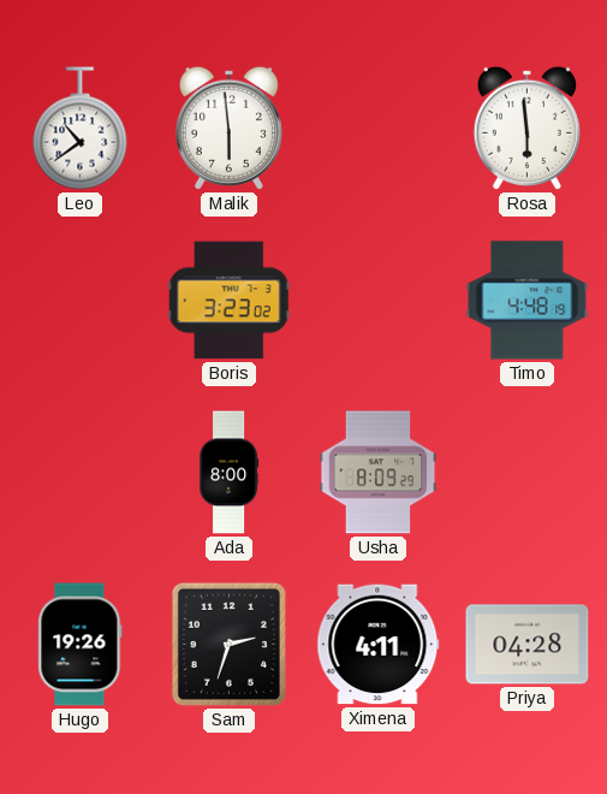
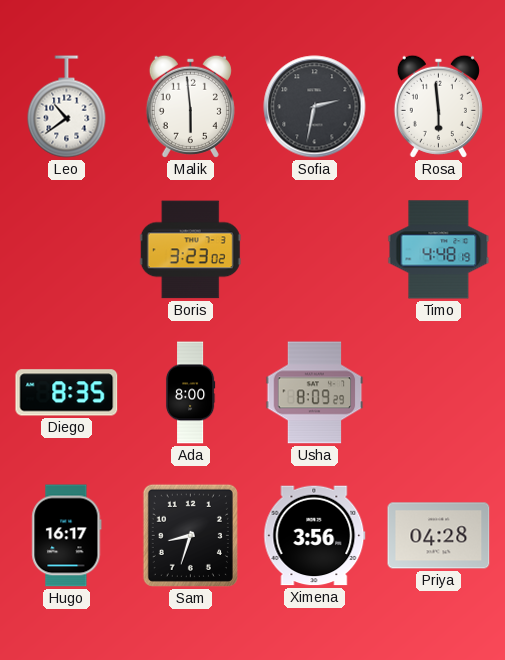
Sofia: none -> 2:32
Diego: none -> 8:35
Hugo: 19:26 -> 16:17
Sam: 2:33 -> 8:33
Ximena: 4:11 -> 3:56
